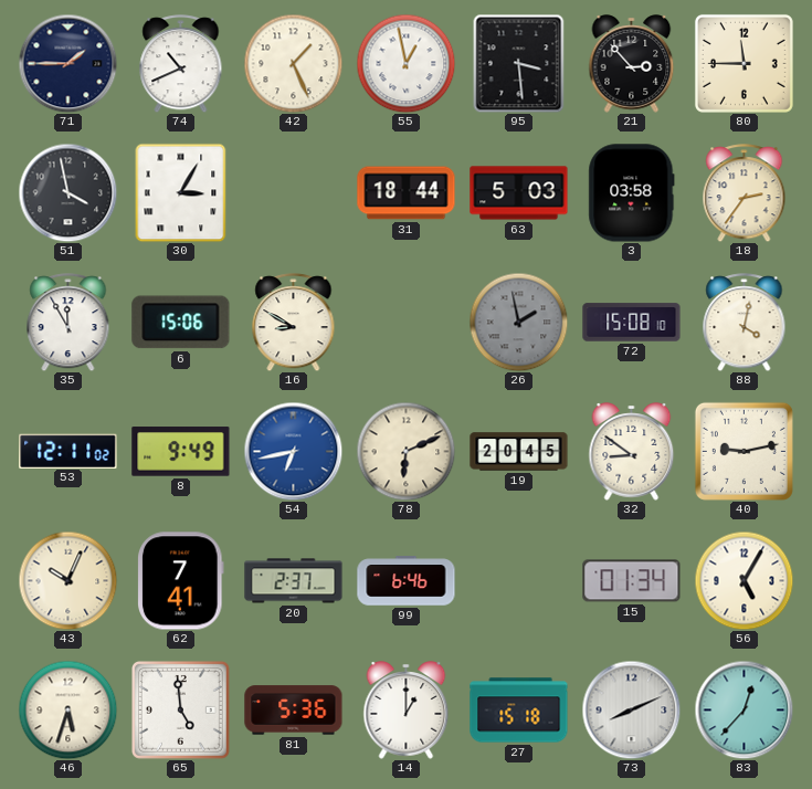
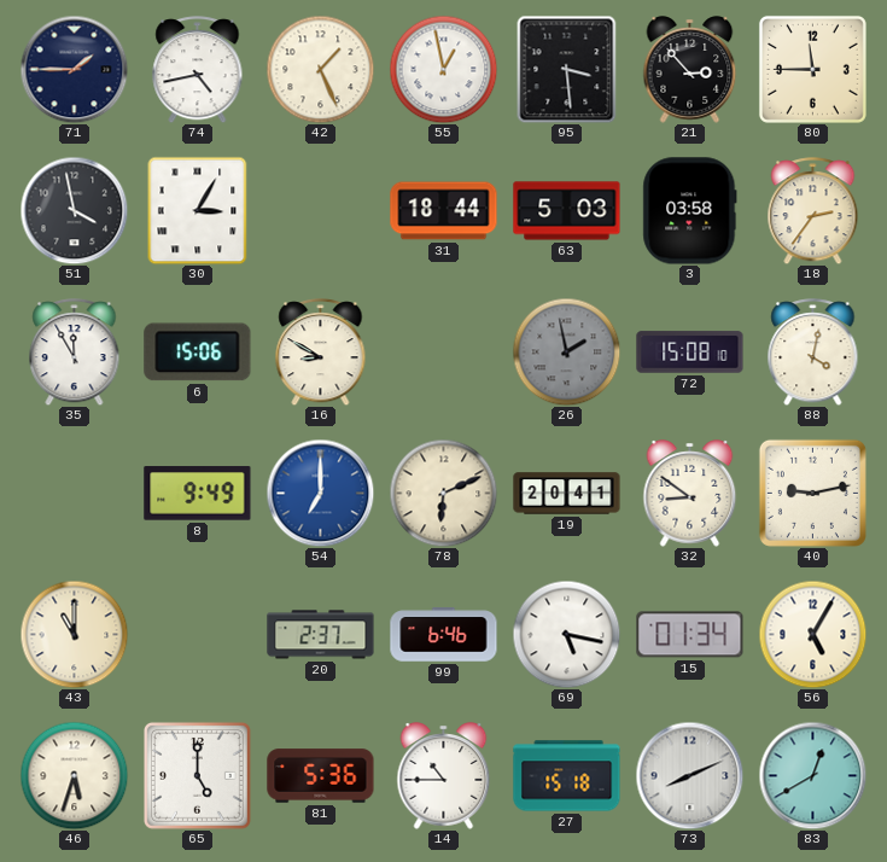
74: 10:41 -> 4:43
53: 12:11 -> none
54: 6:43 -> 7:00
19: 20:45 -> 20:41
43: 10:04 -> 11:00
62: 7:41 -> none
69: none -> 5:17
65: 4:59 -> 5:00
14: 1:00 -> 10:45
83: 12:37 -> 12:40
